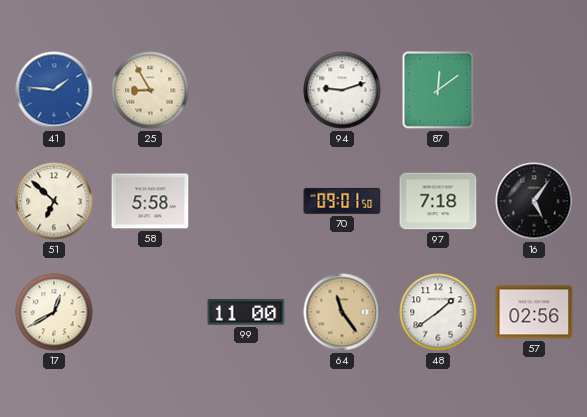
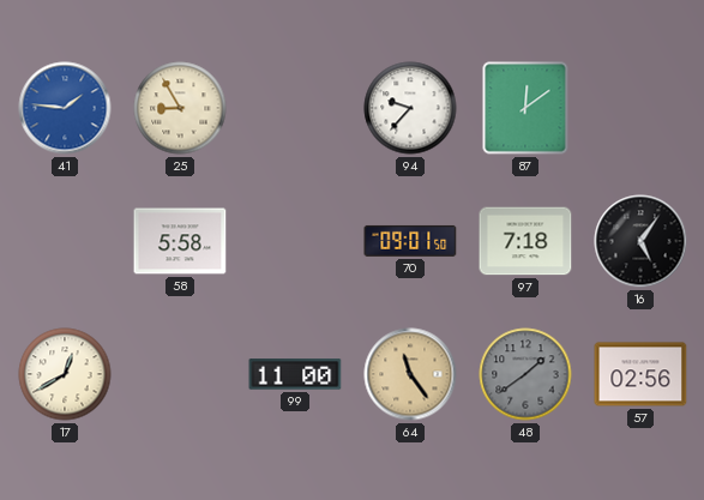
94: 9:12 -> 9:37
51: 6:52 -> none
48 dial: white -> grey
